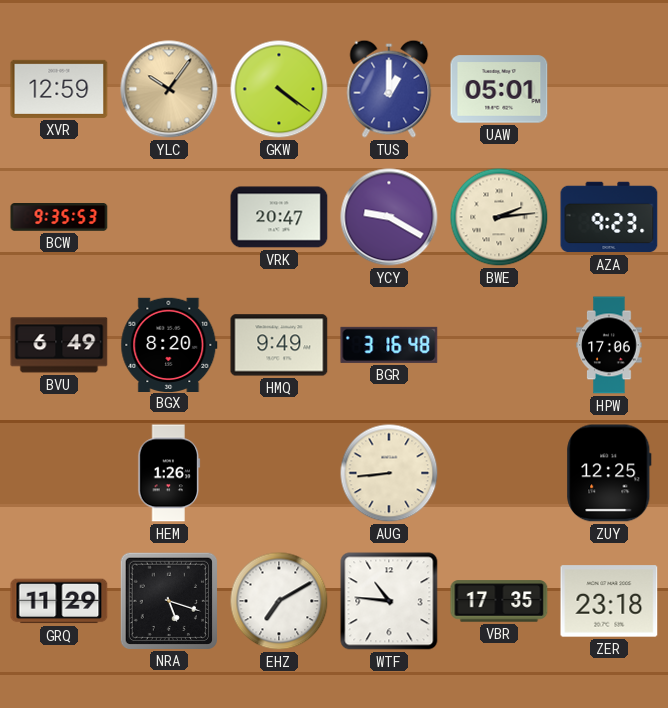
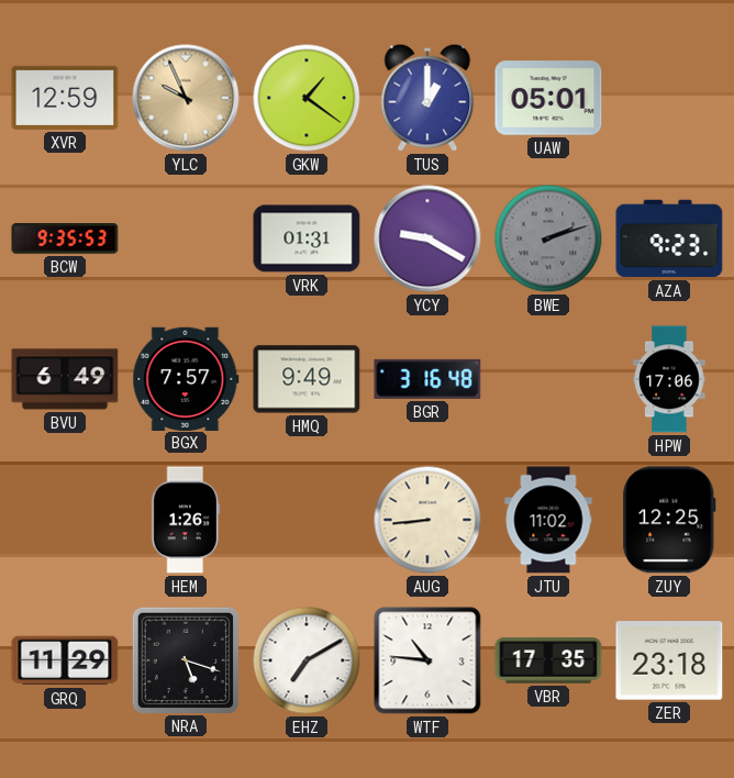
YLC: 10:06 -> 9:56
GKW: 4:21 -> 1:21
VRK: 20:47 -> 01:31
BWE: 2:14 -> 2:12
BWE dial: cream -> grey
BGX: 8:20 -> 7:57
JTU: none -> 11:02
